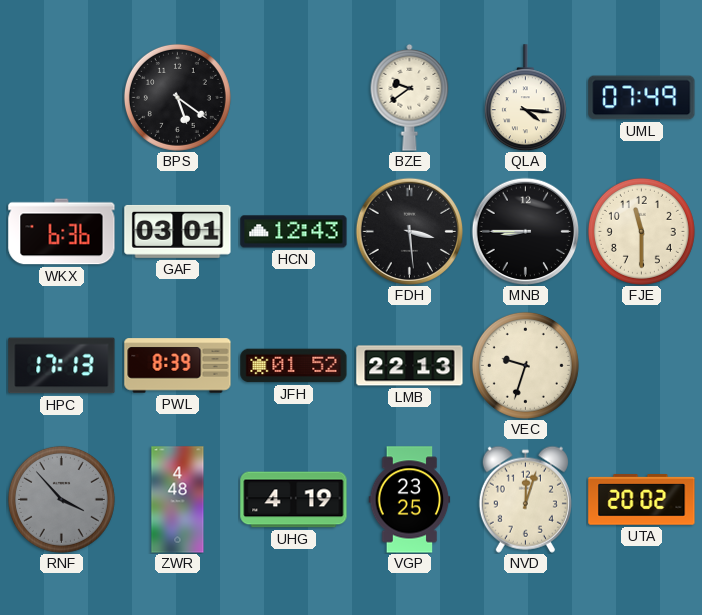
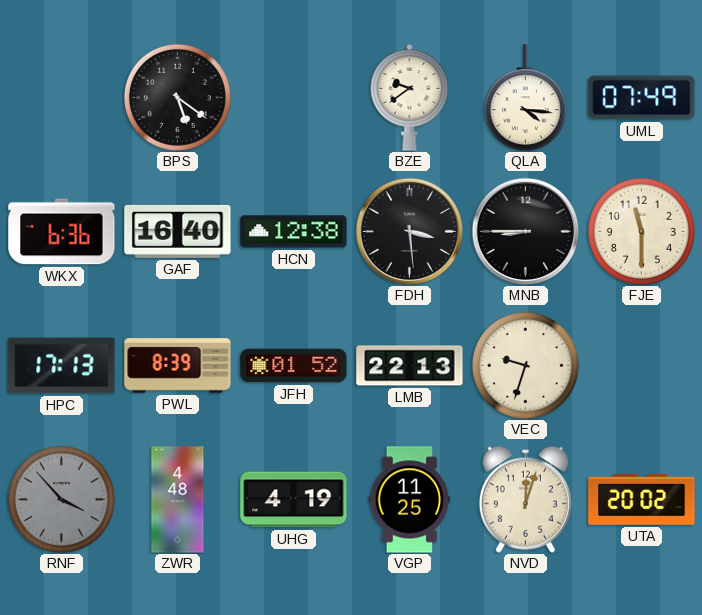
GAF: 03:01 -> 16:40
HCN: 12:43 -> 12:38
VGP: 23:25 -> 11:25
